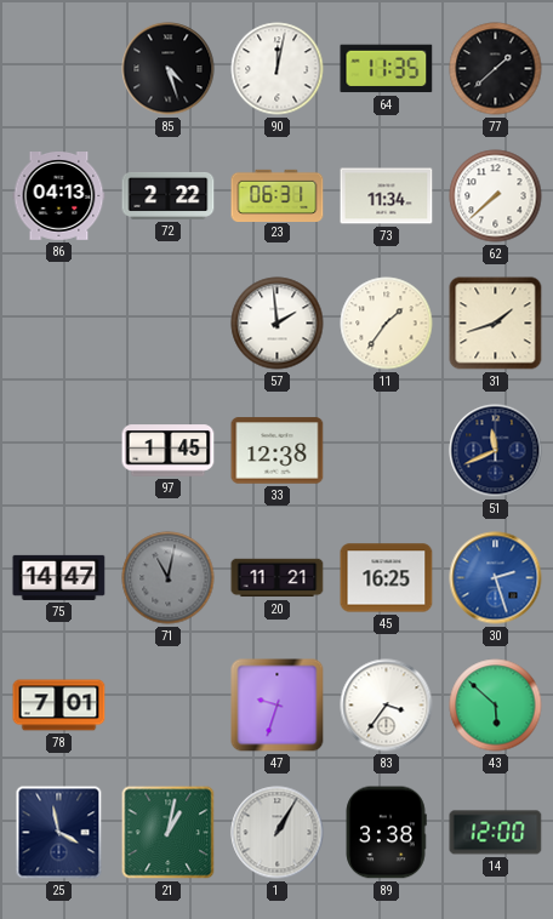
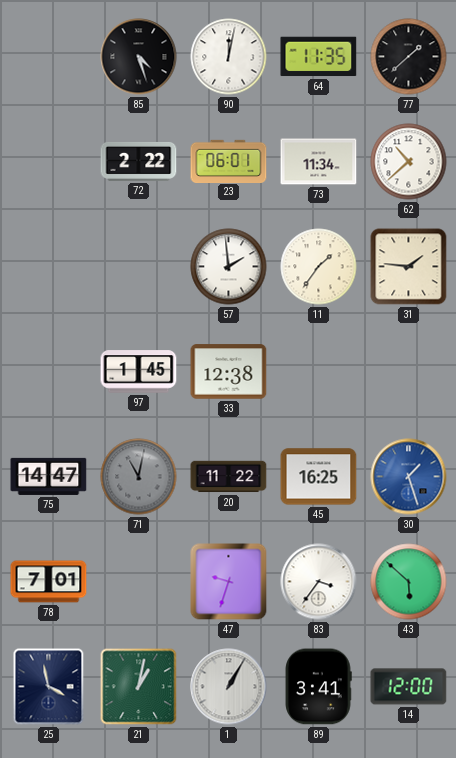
86: 04:13 -> none
23: 06:31 -> 06:01
62: 7:38 -> 10:38
31: 1:42 -> 1:46
51: 11:41 -> none
20: 11:21 -> 11:22
30: 2:27 -> 1:27
89: 3:38 -> 3:41
